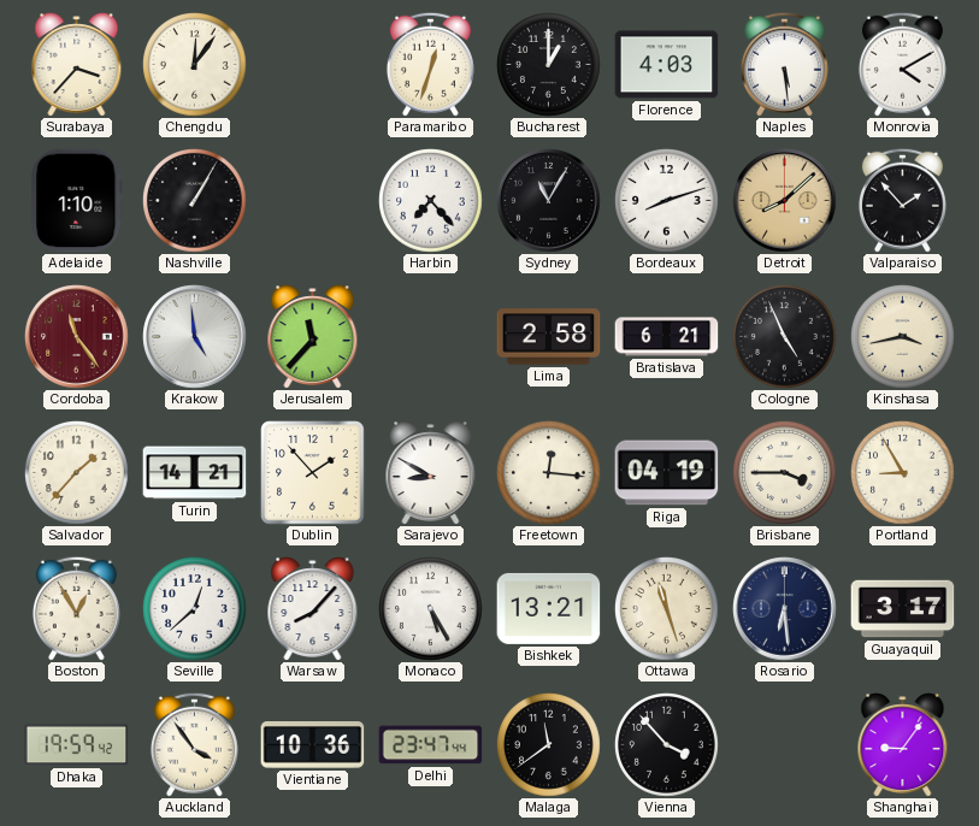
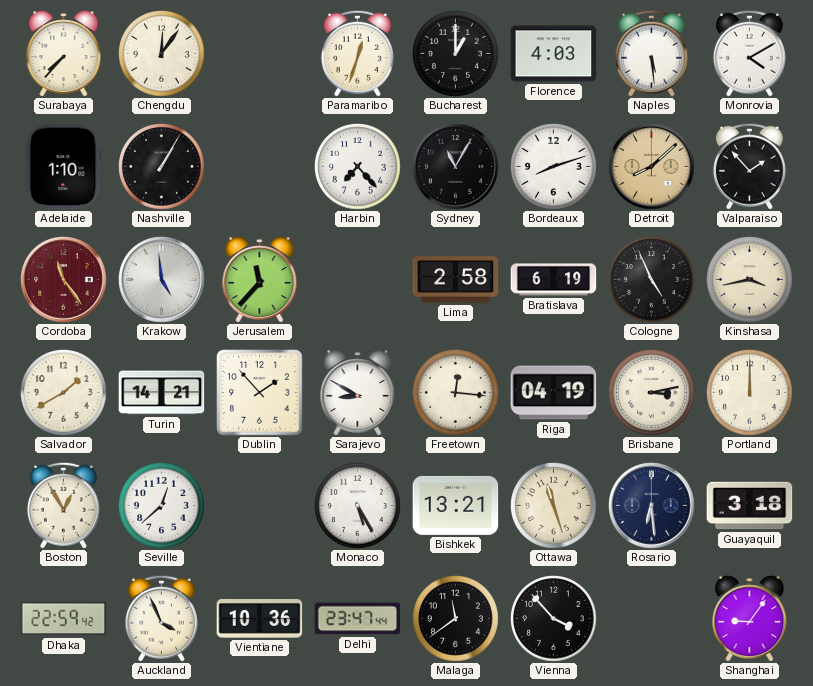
Surabaya: 3:37 -> 7:37
Bratislava: 6:21 -> 6:19
Salvador: 1:37 -> 1:40
Brisbane: 3:45 -> 3:13
Portland: 8:55 -> 12:00
Warsaw: 8:07 -> none
Guayaquil: 3:17 -> 3:18
Dhaka: 19:59 -> 22:59
Auckland: 3:54 -> 3:56
